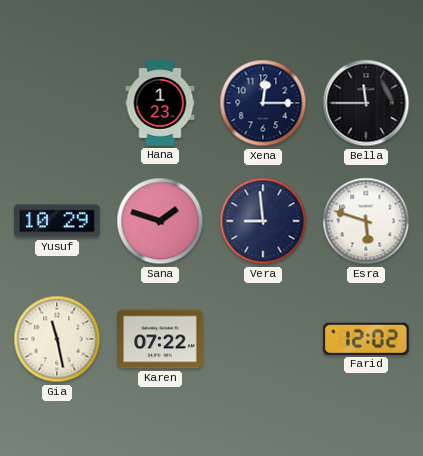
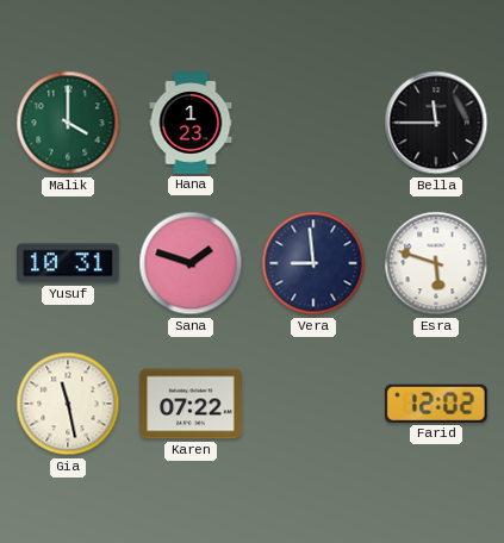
Malik: none -> 4:00
Xena: 12:15 -> none
Yusuf: 10:29 -> 10:31
